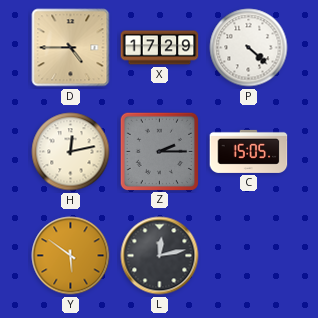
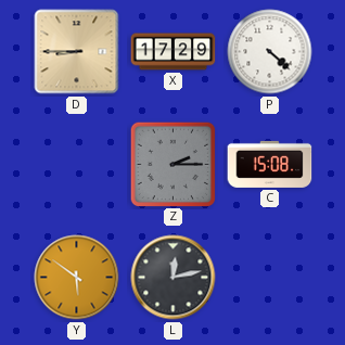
D: 4:45 -> 8:45
H: 12:13 -> none
C: 15:05 -> 15:08
